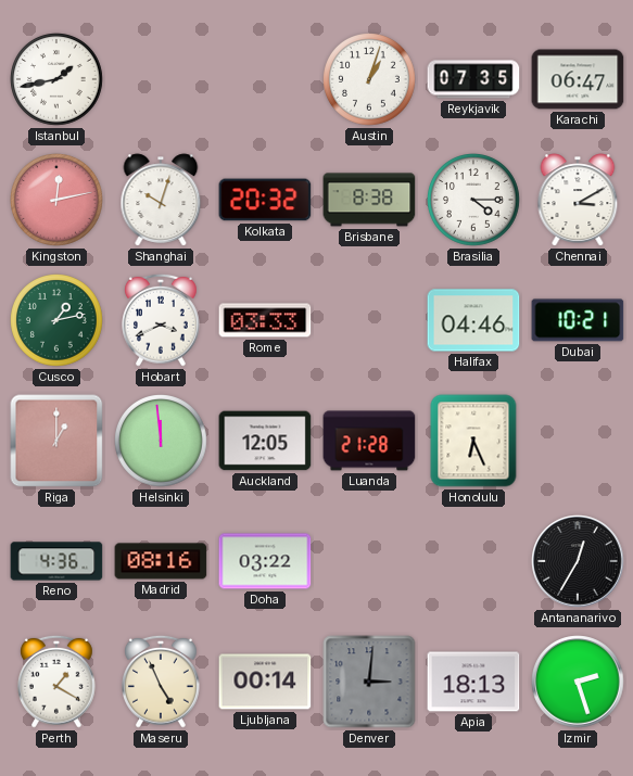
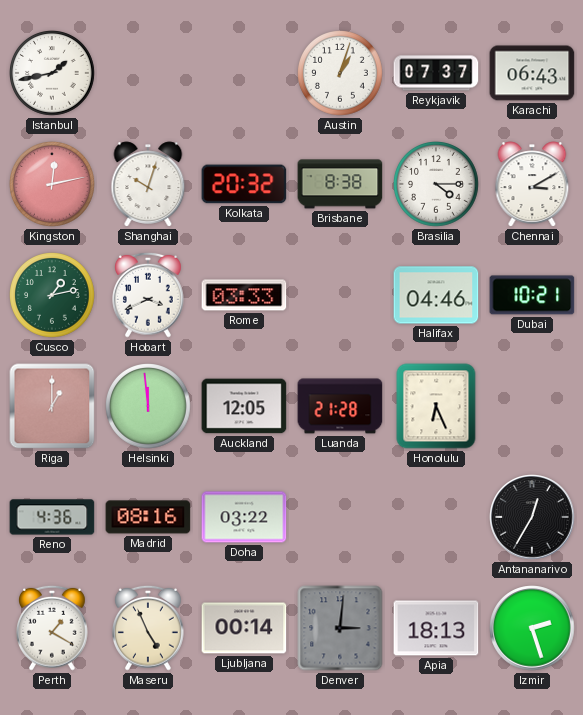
Reykjavik: 07:35 -> 07:37
Karachi: 06:47 -> 06:43
